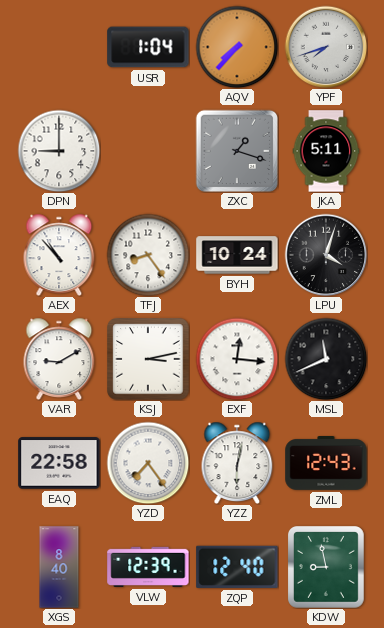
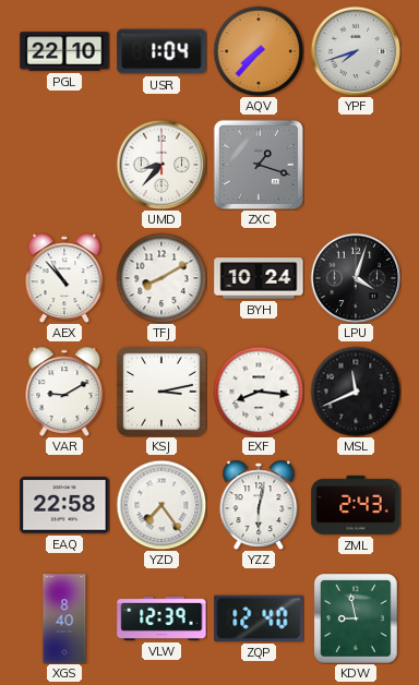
PGL: none -> 22:10
DPN: 9:00 -> none
UMD: none -> 8:37
JKA: 5:11 -> none
TFJ: 8:24 -> 8:10
EXF: 12:16 -> 8:16
ZML: 12:43 -> 2:43
